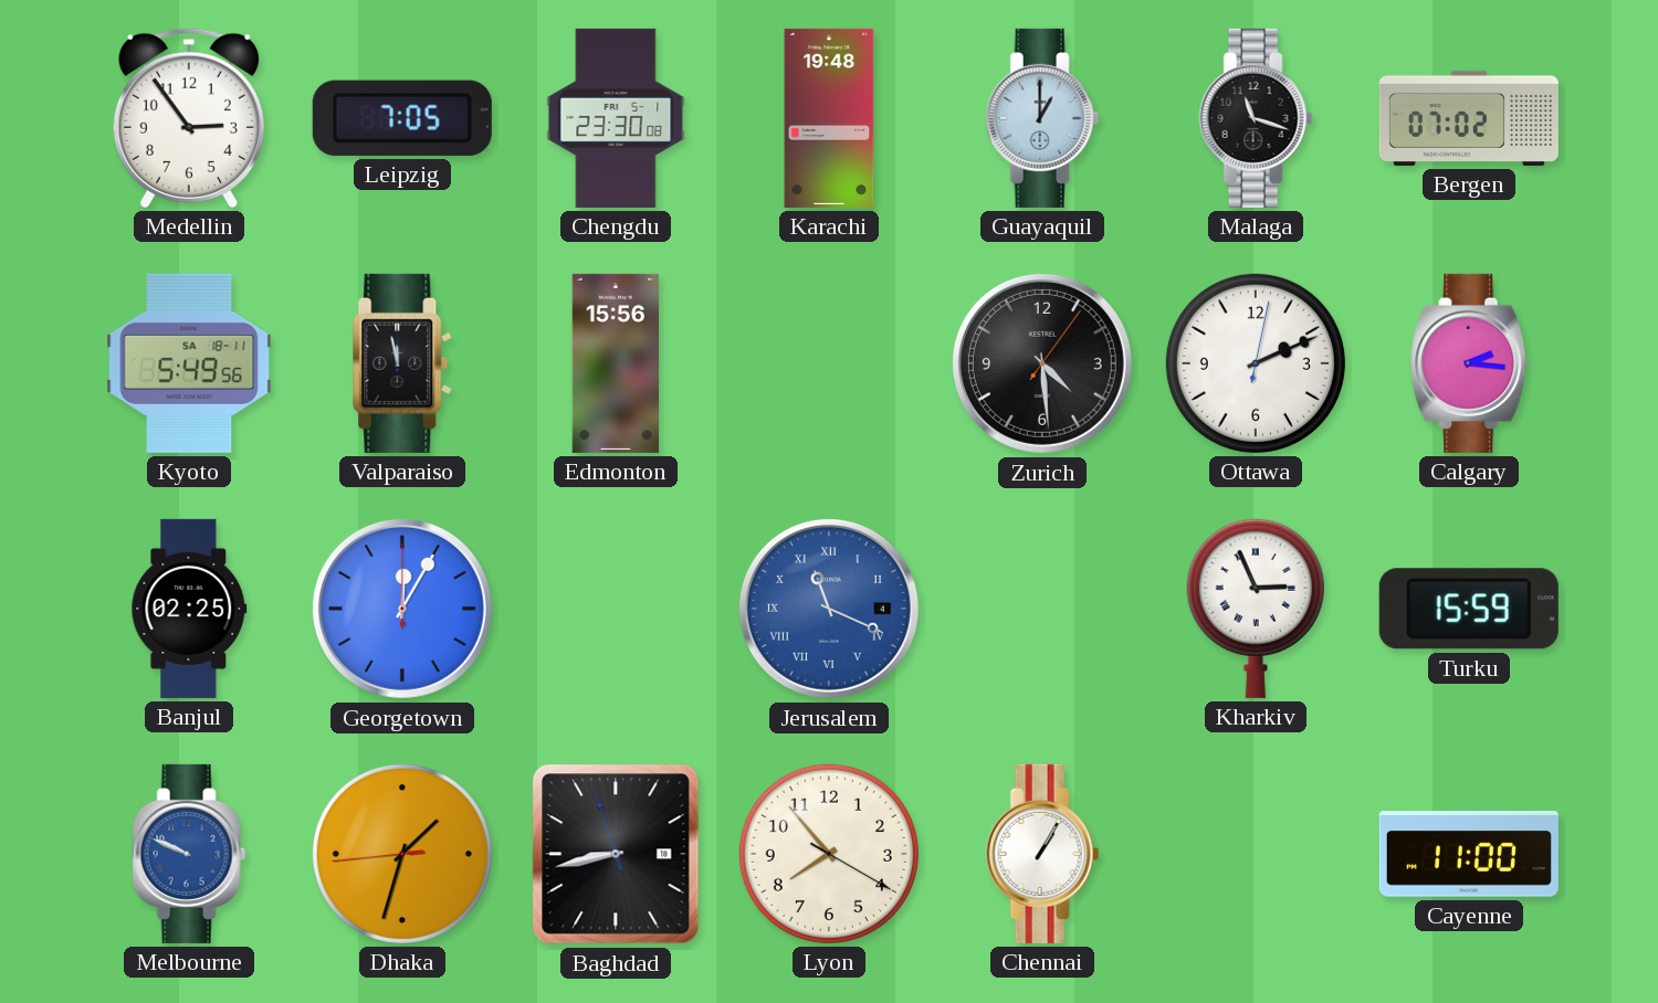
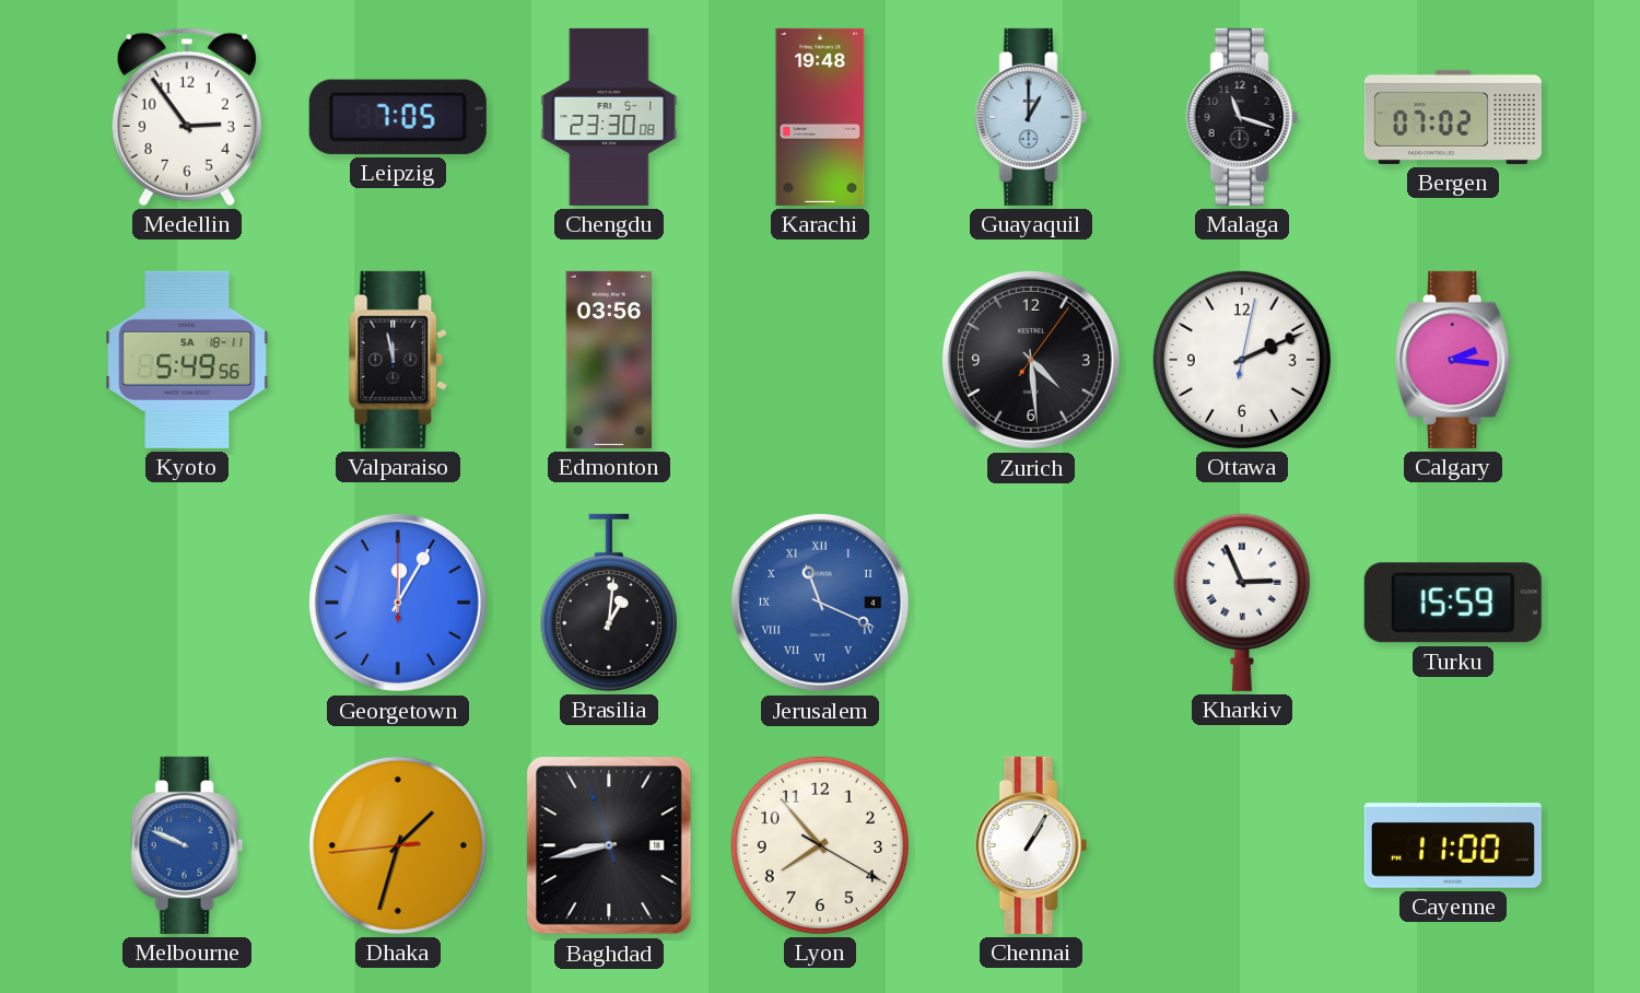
Edmonton: 15:56 -> 03:56
Banjul: 02:25 -> none
Brasilia: none -> 1:01
